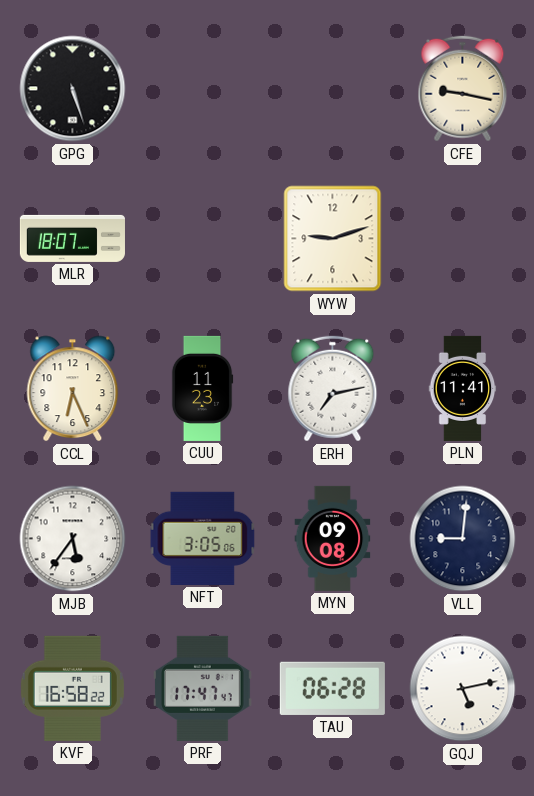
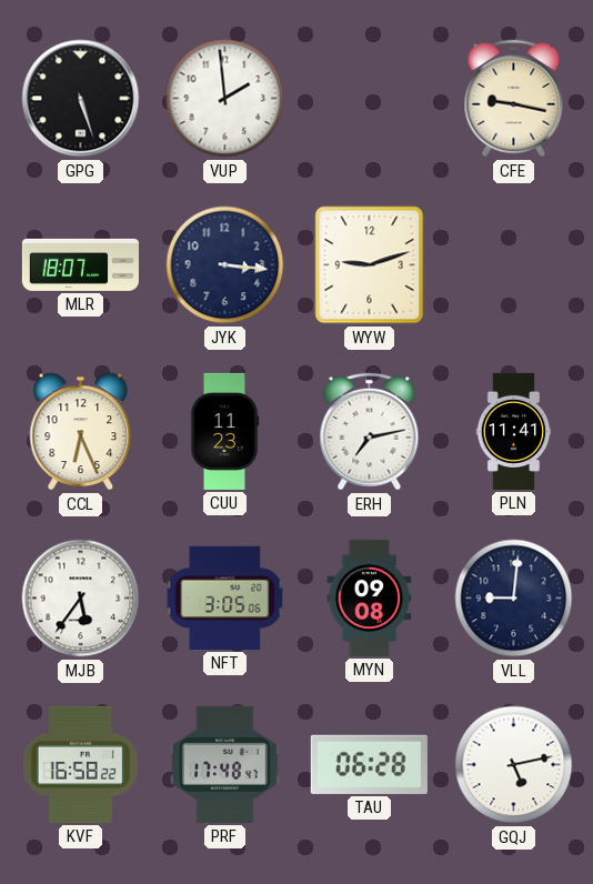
VUP: none -> 1:59
JYK: none -> 3:16
PRF: 17:47 -> 17:48
